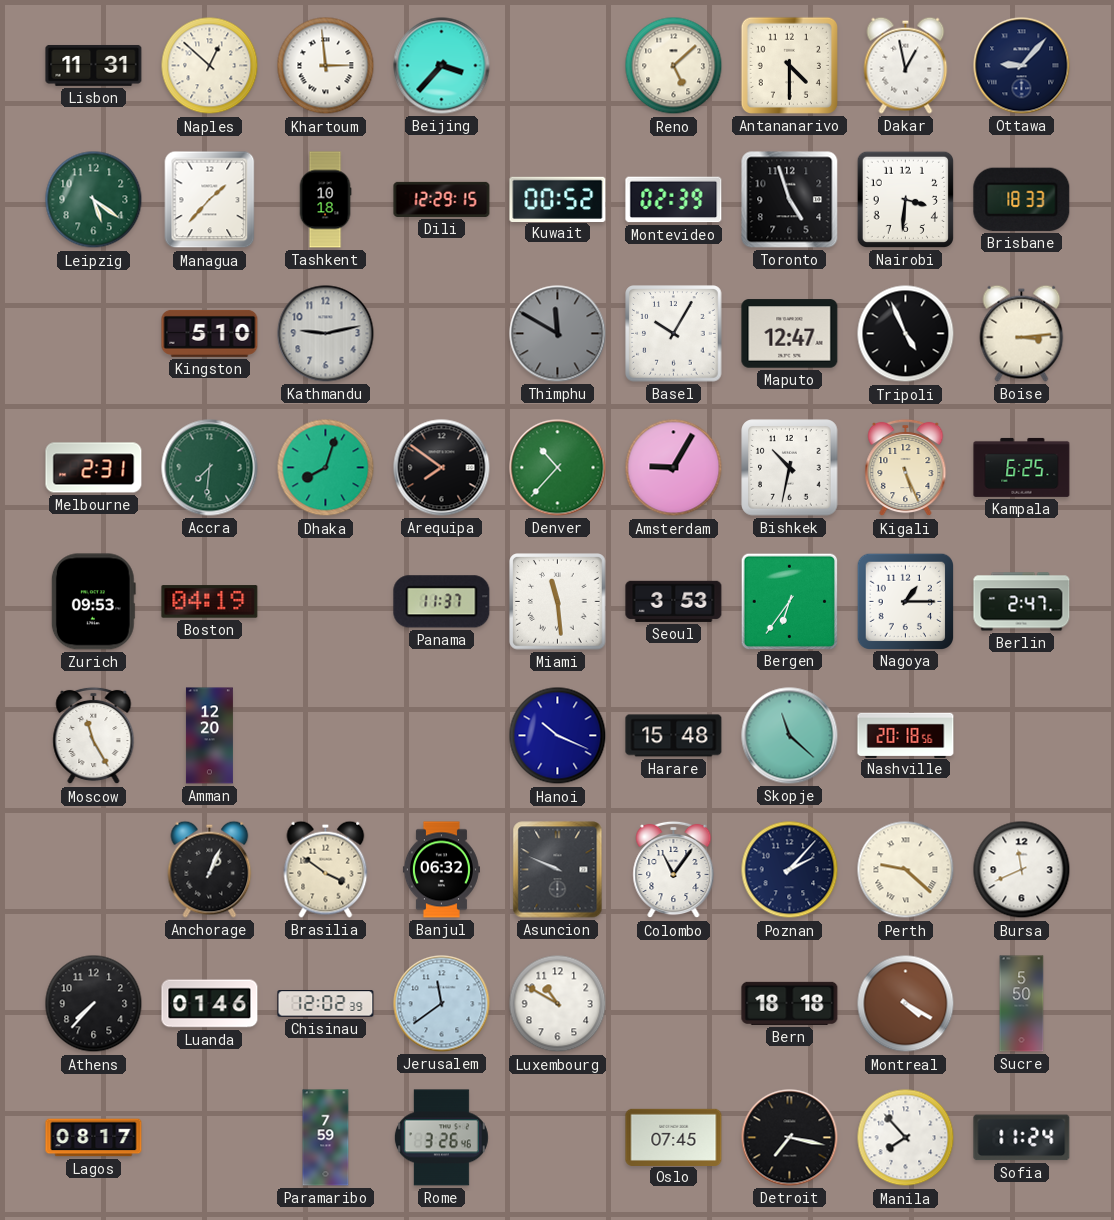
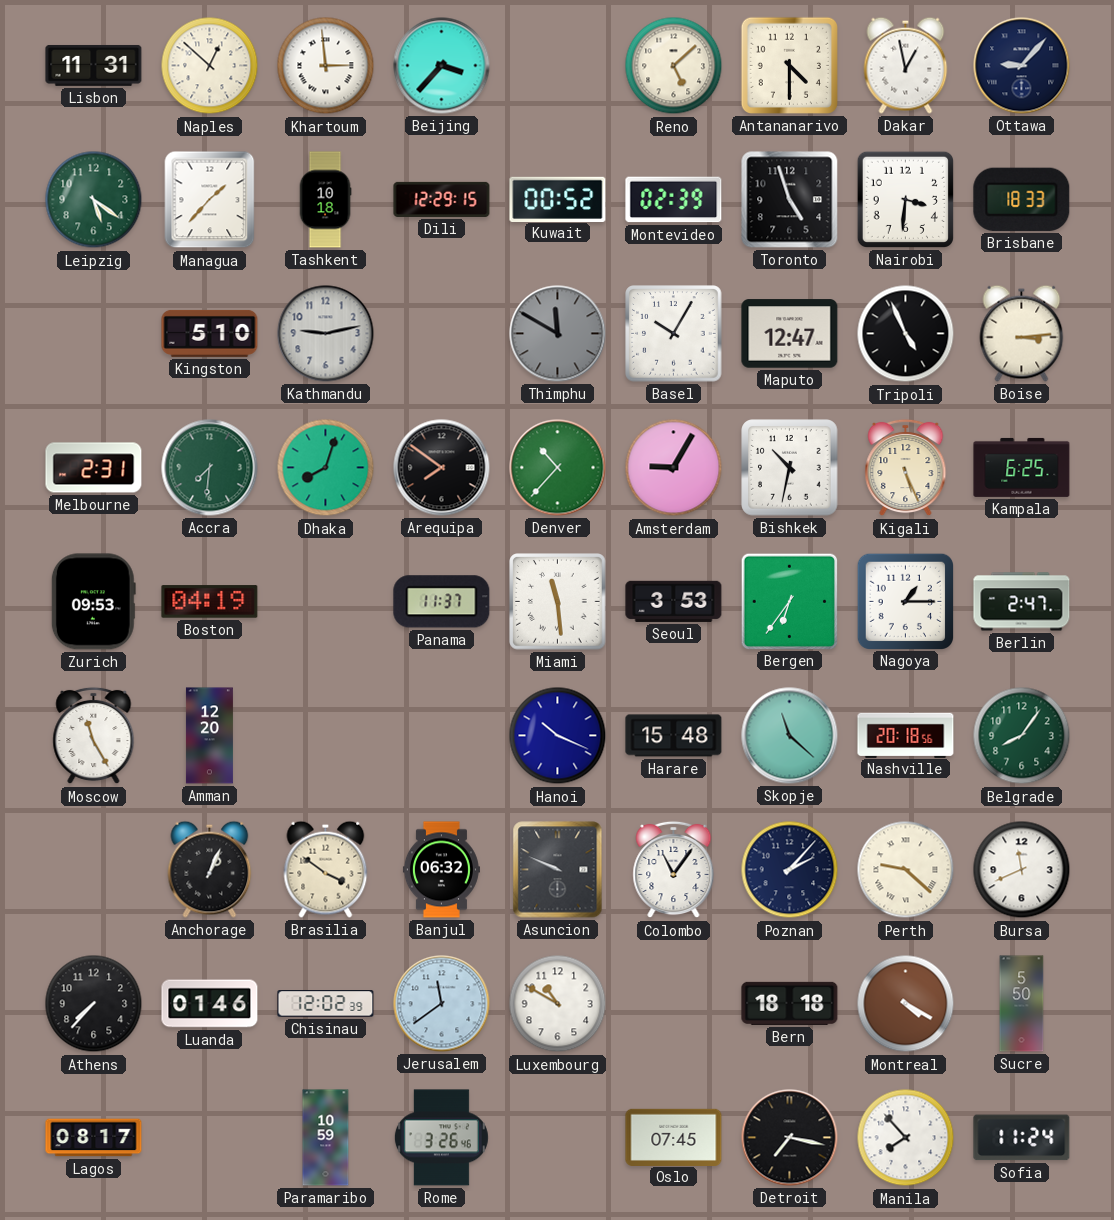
Belgrade: none -> 8:06
Paramaribo: 7:59 -> 10:59
